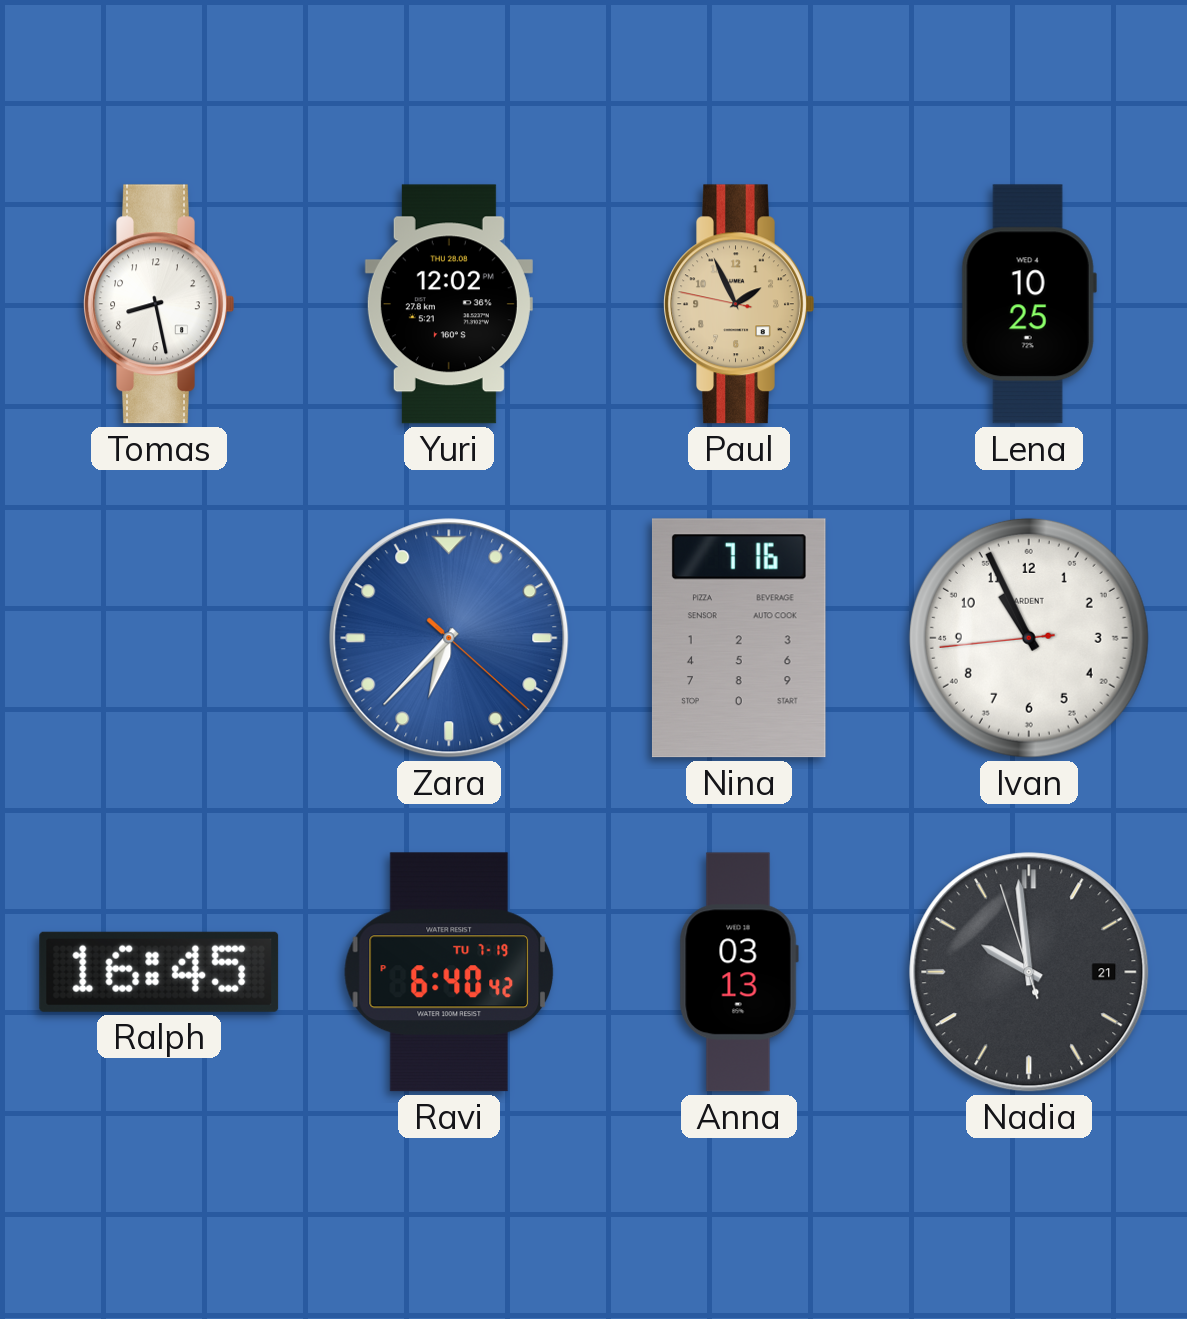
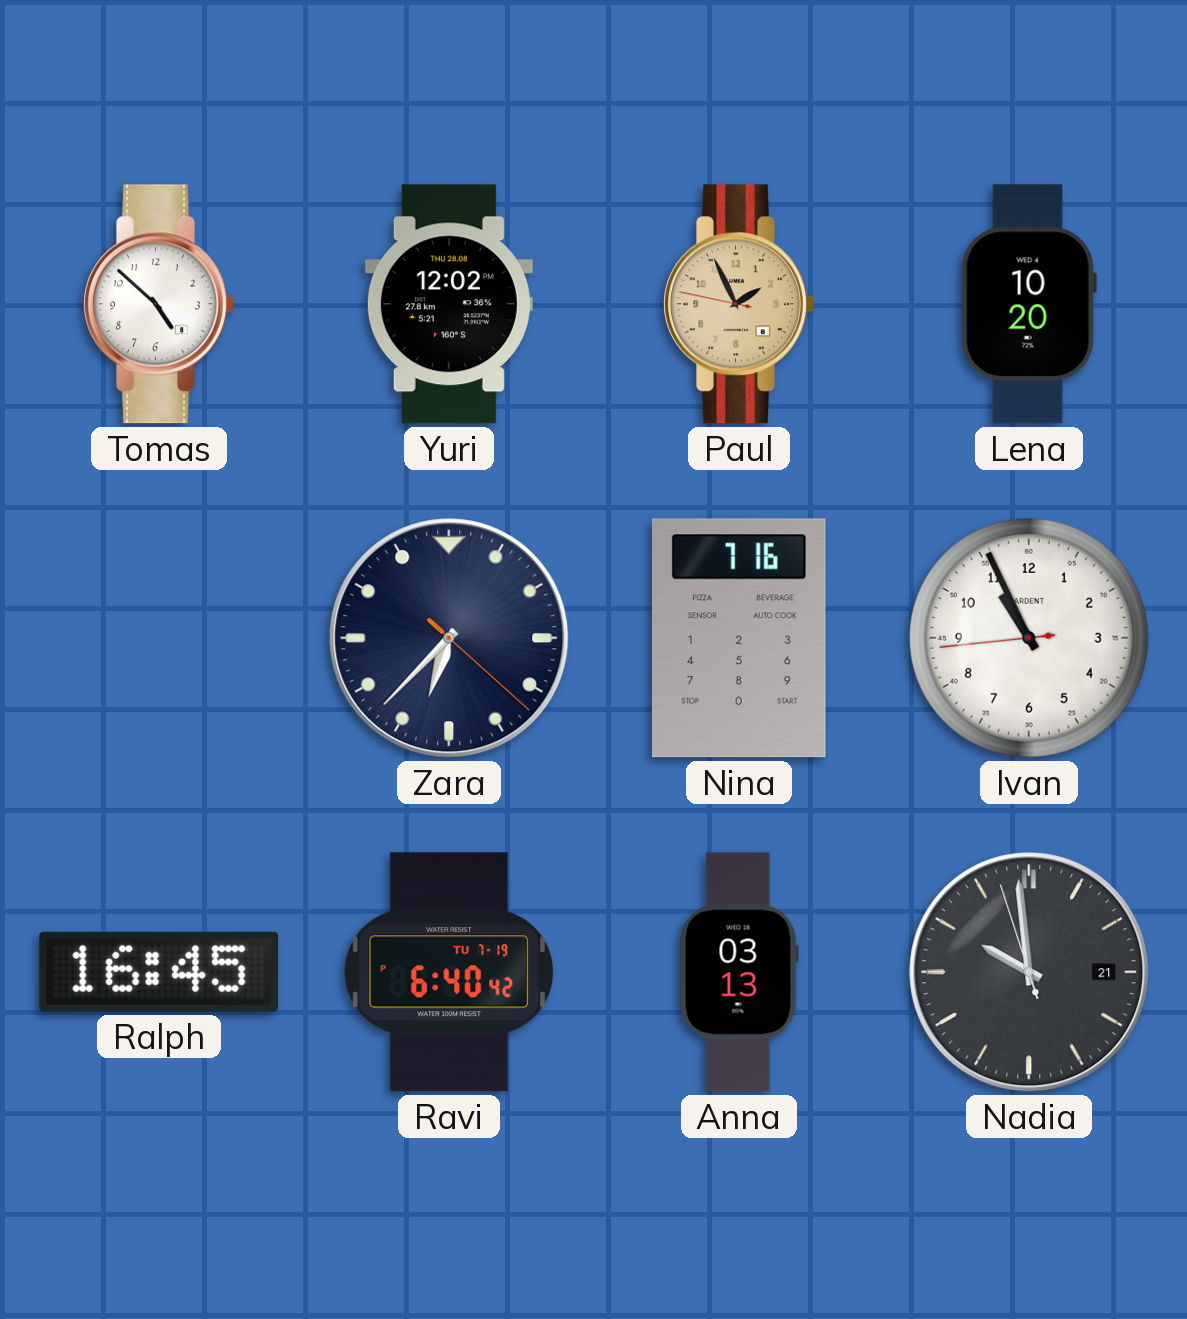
Tomas: 8:28 -> 4:52
Lena: 10:25 -> 10:20
Zara dial: blue -> navy
